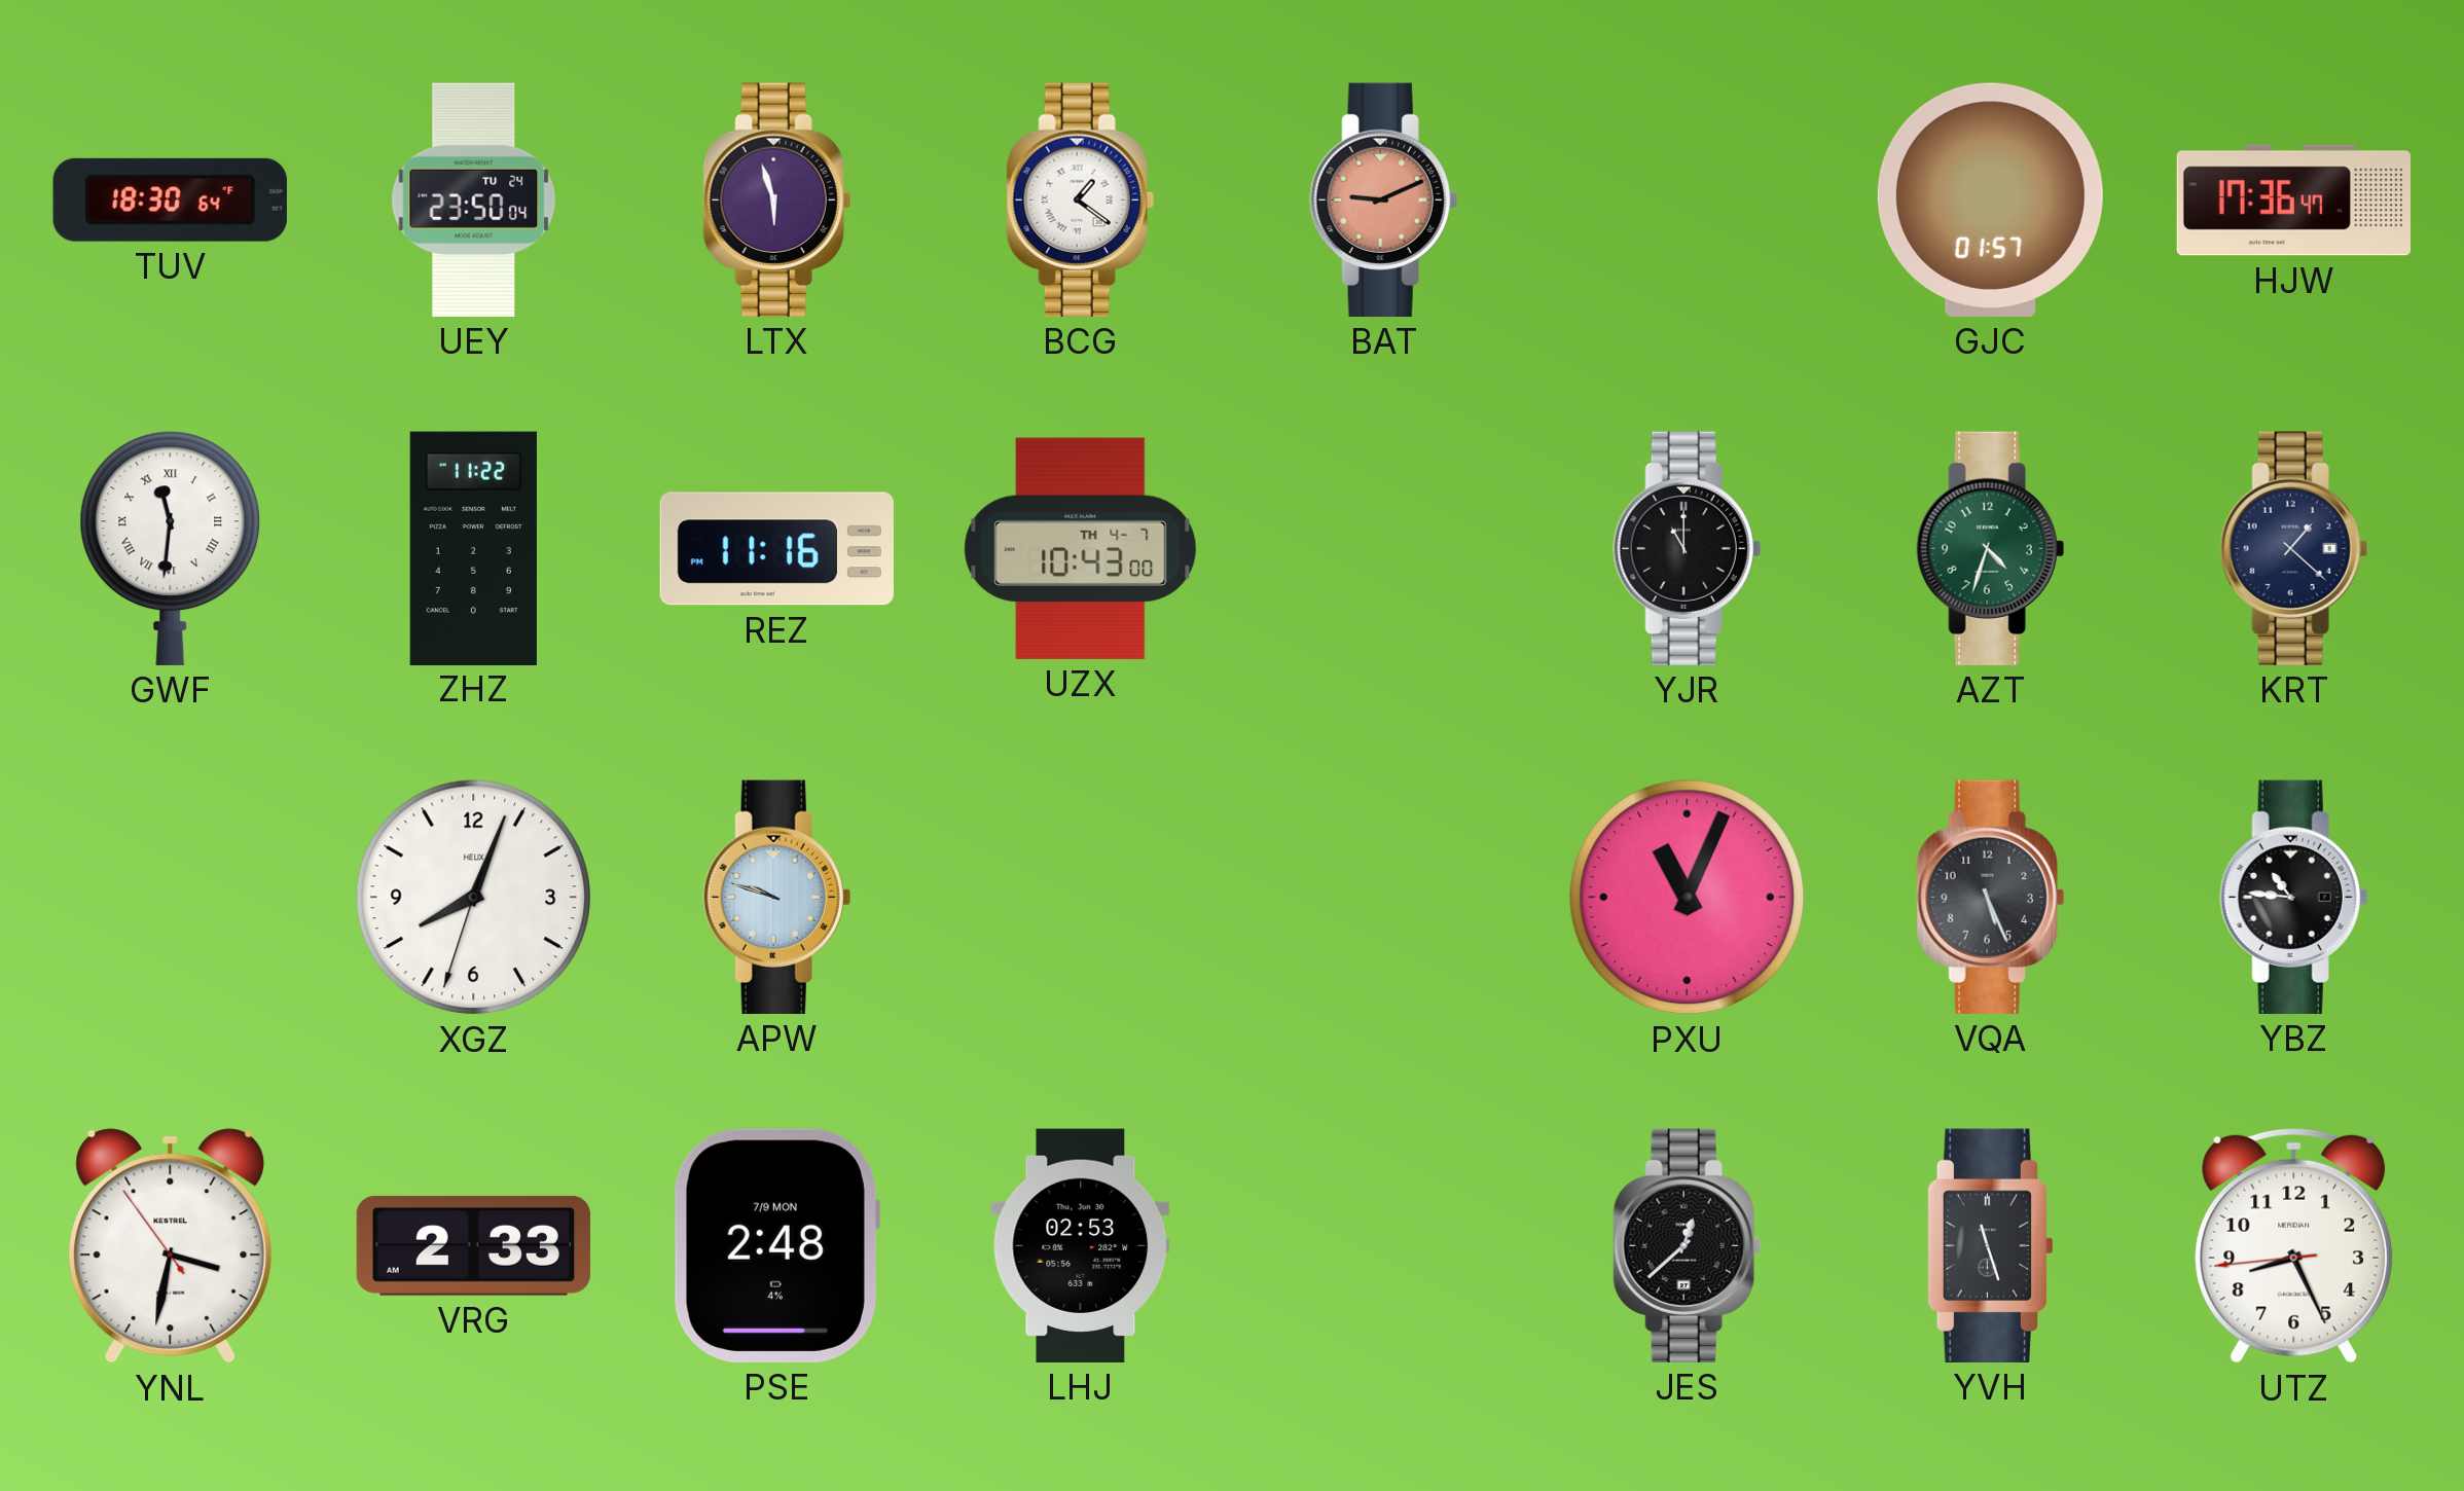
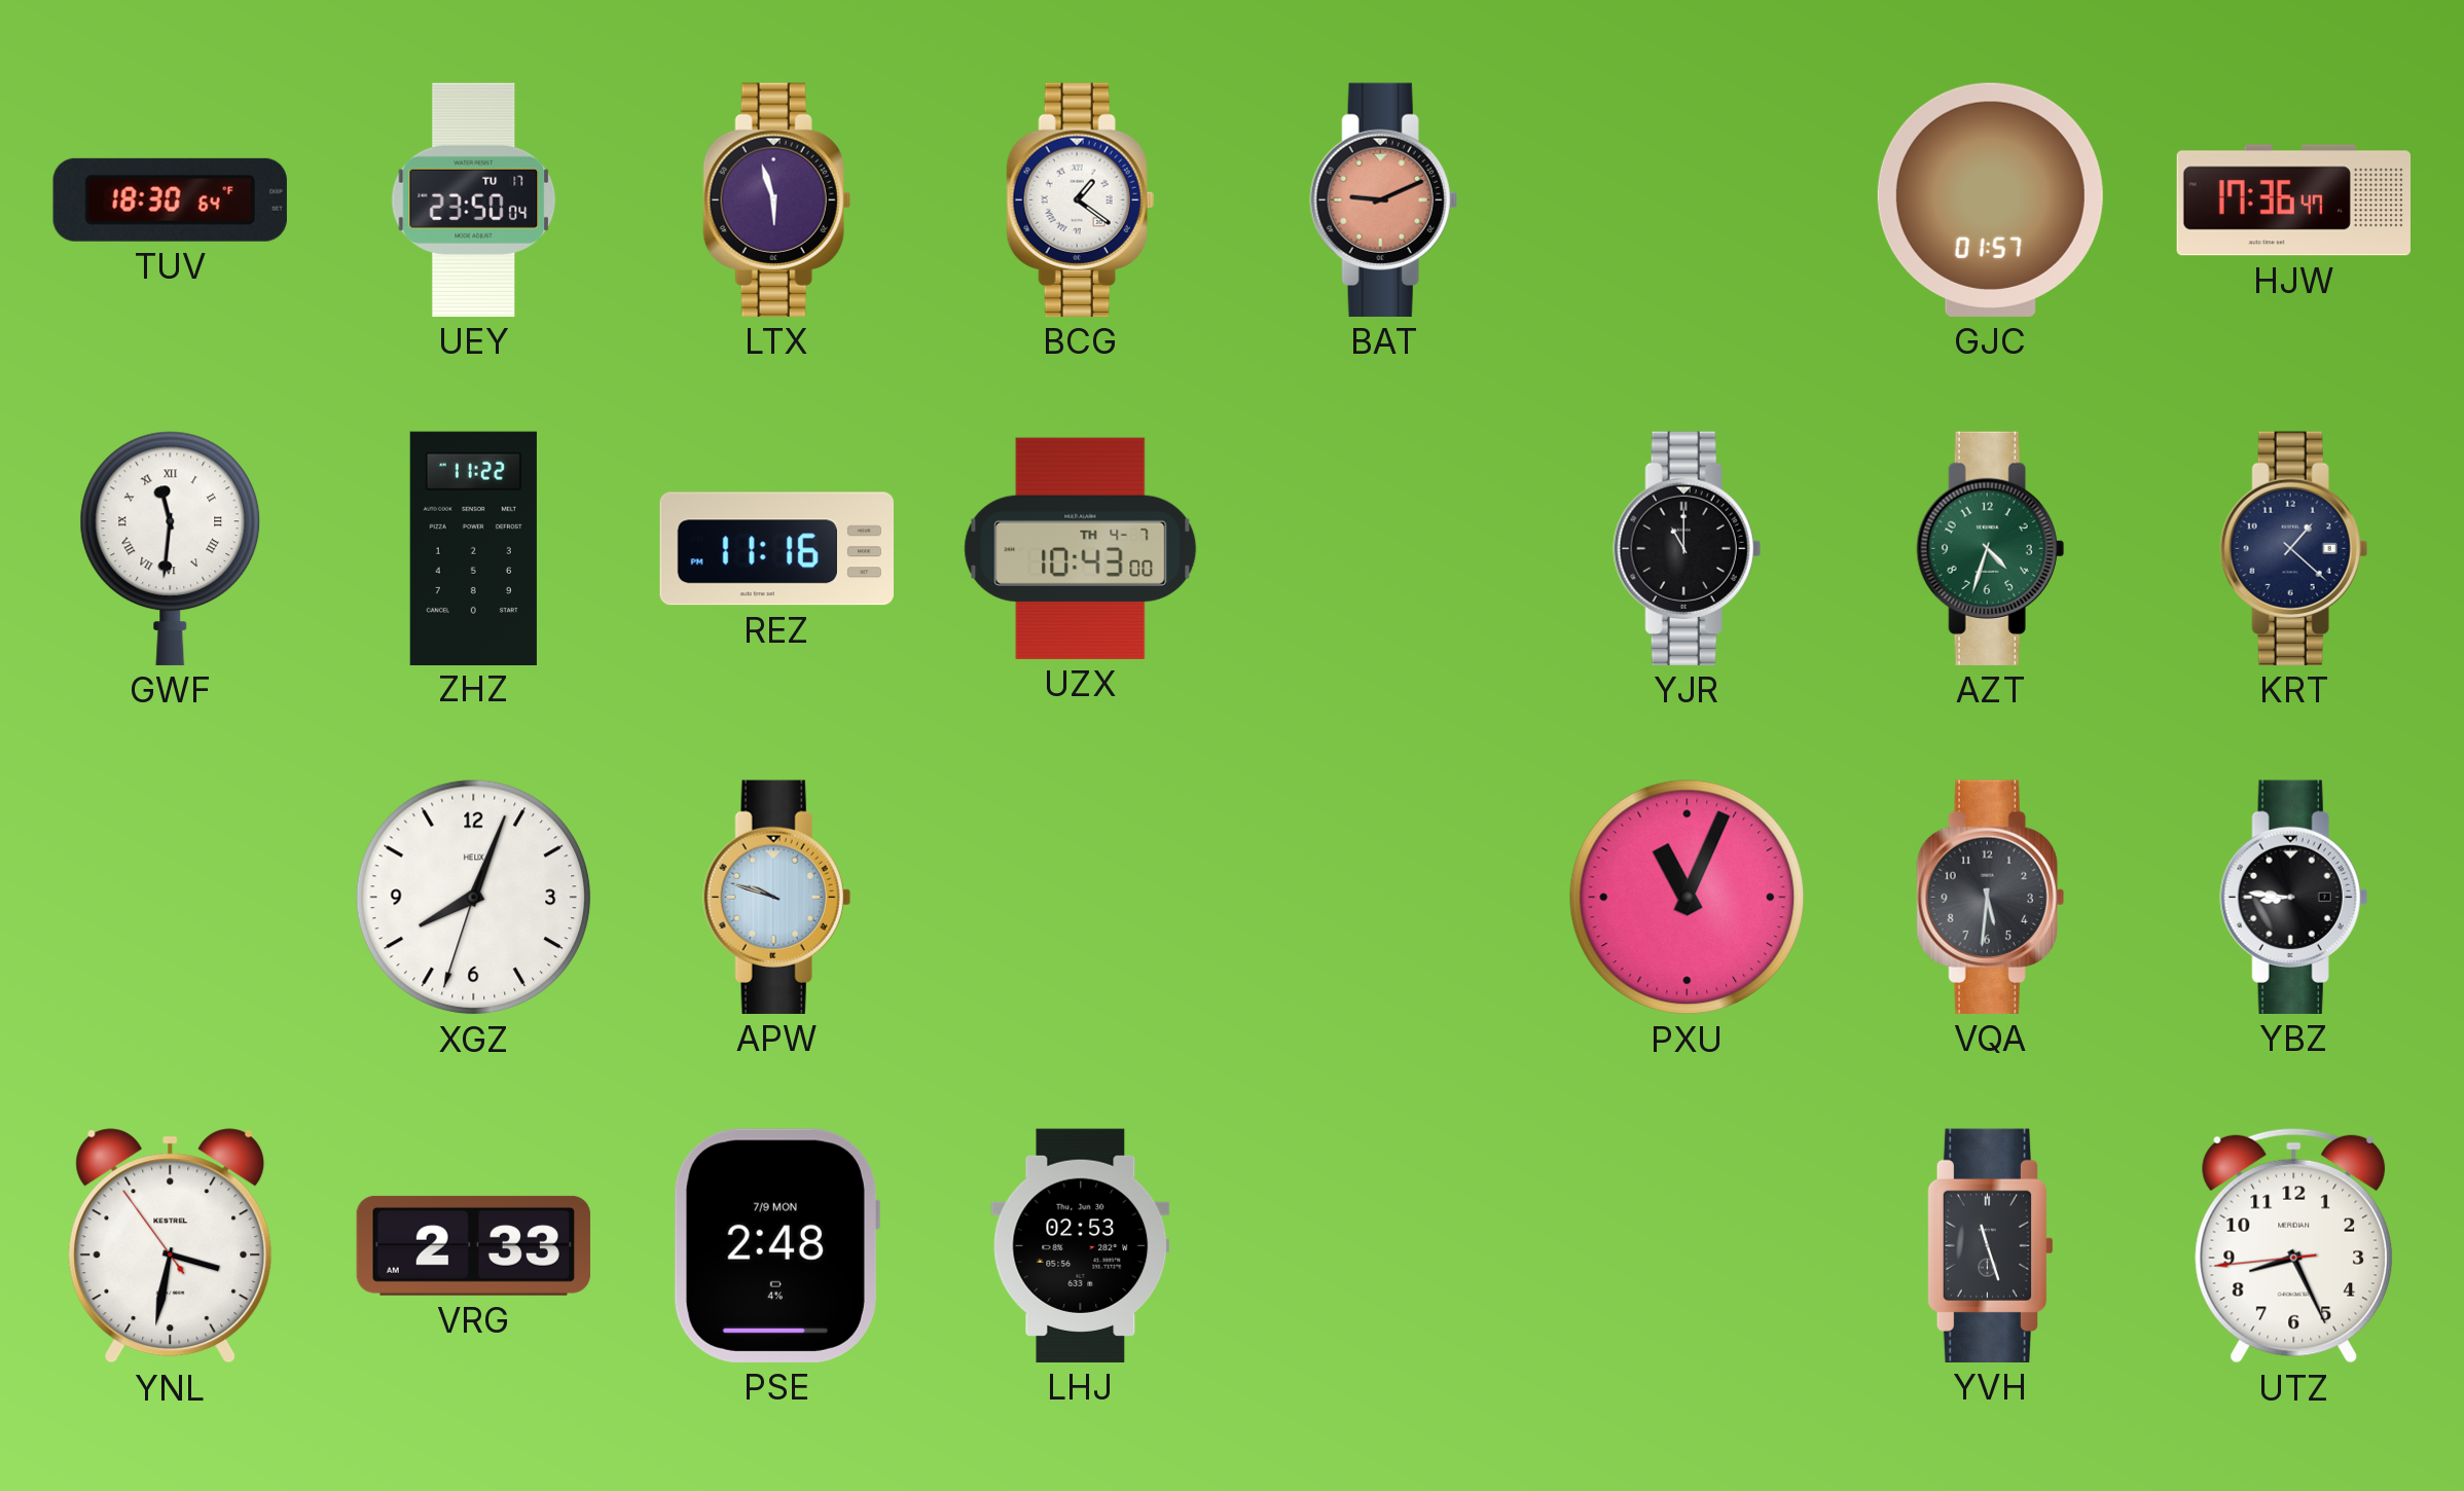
UEY date: TU 24 -> TU 17
VQA: 5:26 -> 5:31
YBZ: 10:46 -> 8:46
JES: 12:38 -> none
